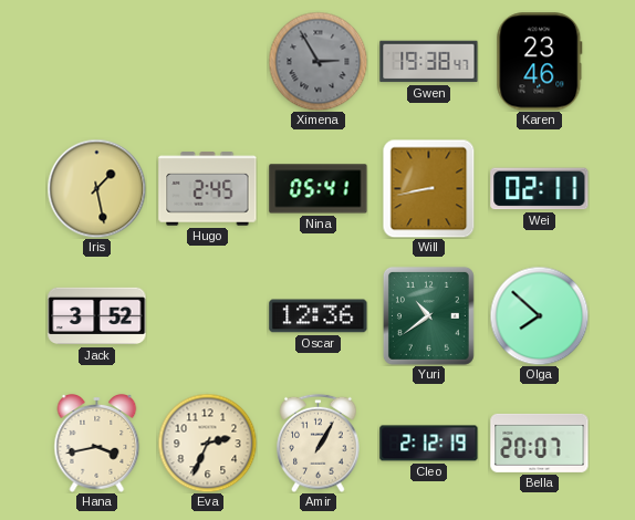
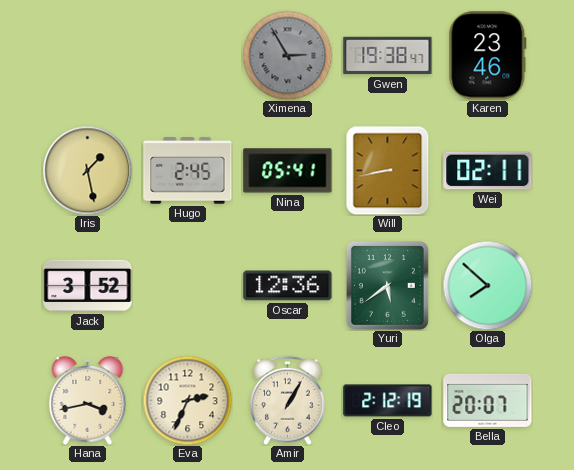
Yuri: 10:39 -> 5:39
